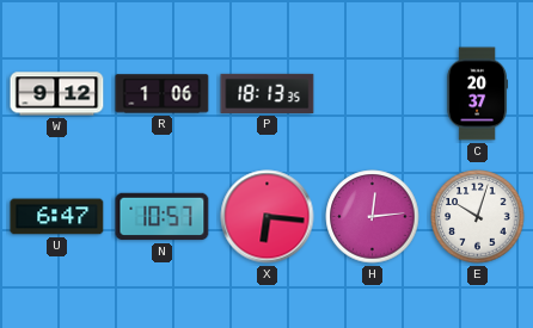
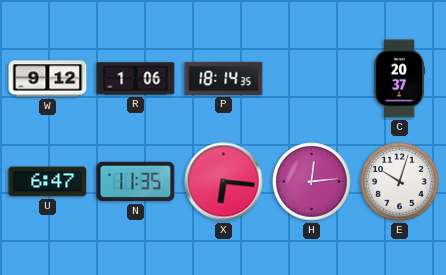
P: 18:13 -> 18:14
N: 10:57 -> 11:35
